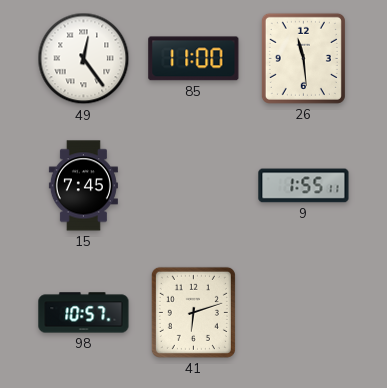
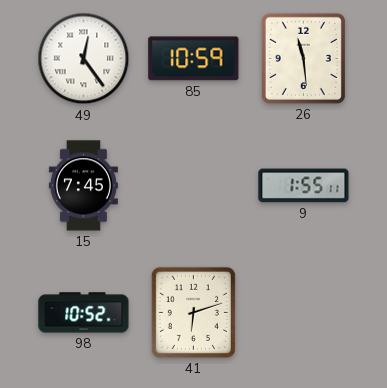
85: 11:00 -> 10:59
98: 10:57 -> 10:52
